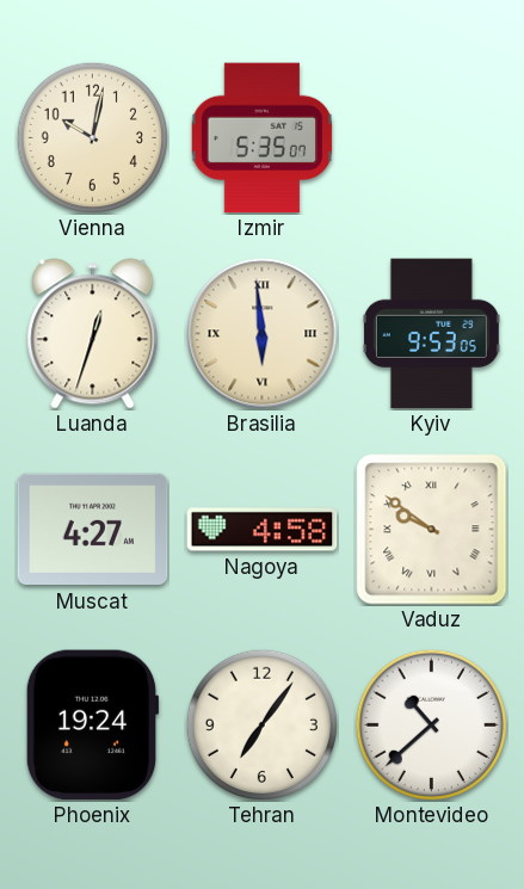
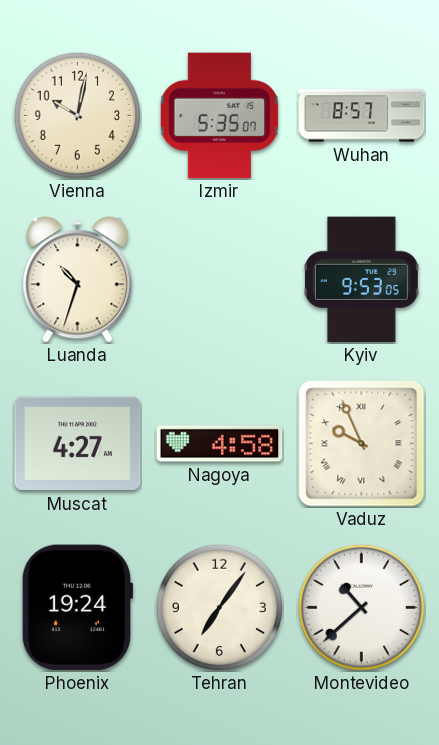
Wuhan: none -> 8:57
Luanda: 12:33 -> 10:33
Brasilia: 5:59 -> none
Vaduz: 9:51 -> 9:56
